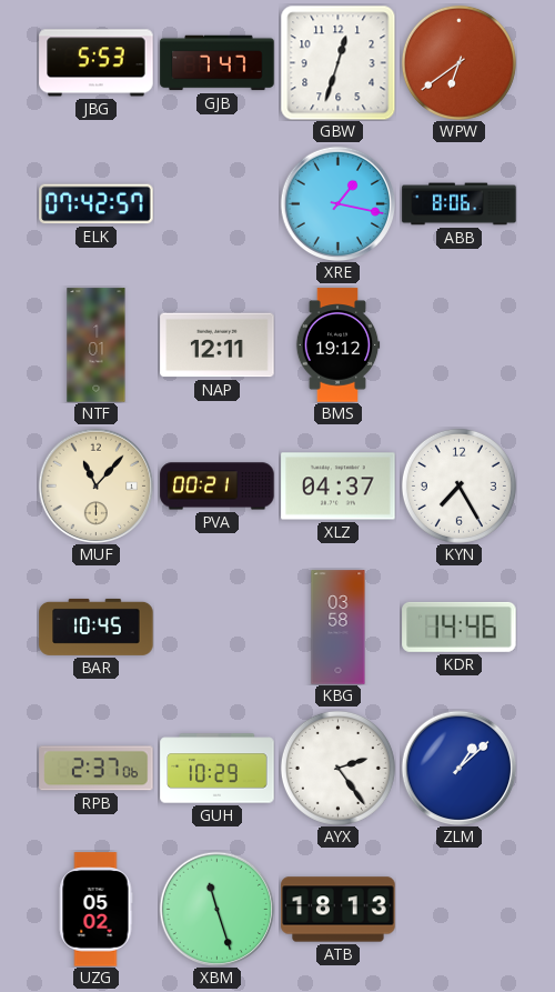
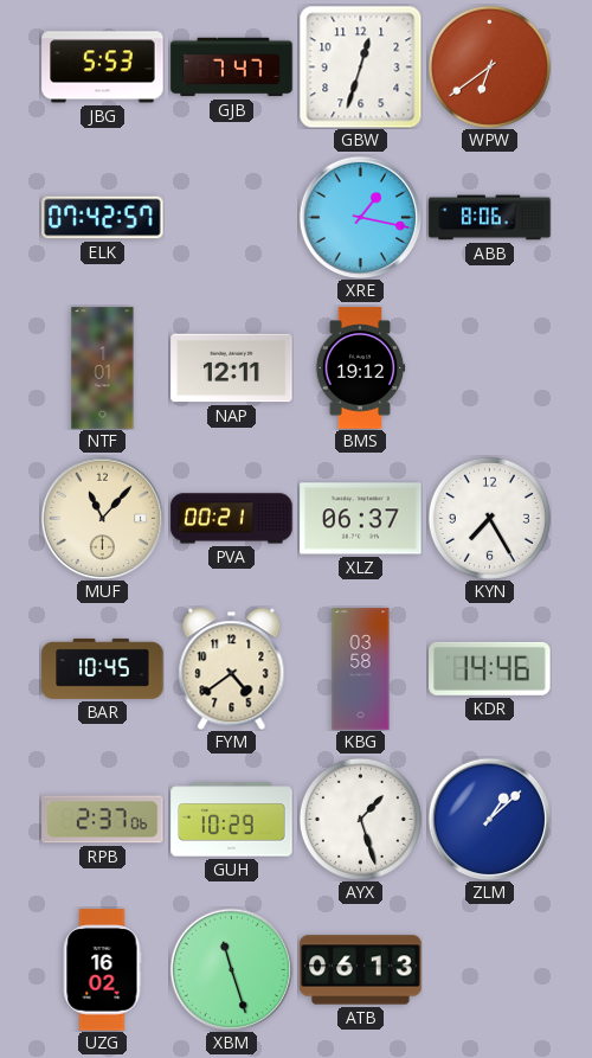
XLZ: 04:37 -> 06:37
FYM: none -> 4:39
AYX: 2:24 -> 1:27
UZG: 05:02 -> 16:02
ATB: 18:13 -> 06:13
